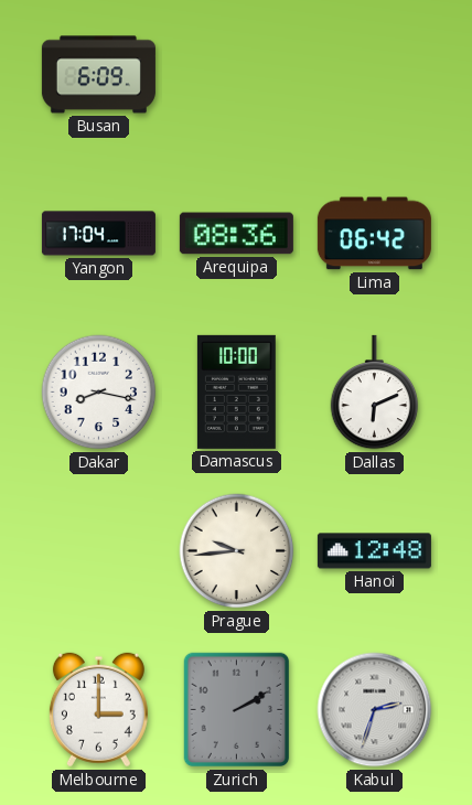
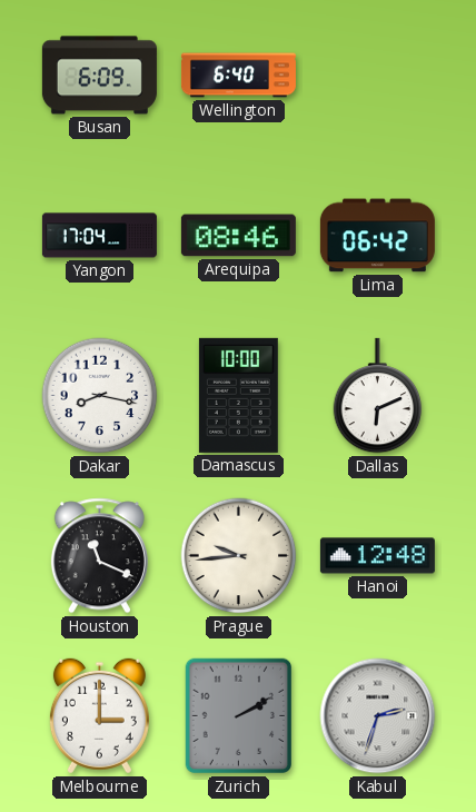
Wellington: none -> 6:40
Arequipa: 08:36 -> 08:46
Houston: none -> 11:19
